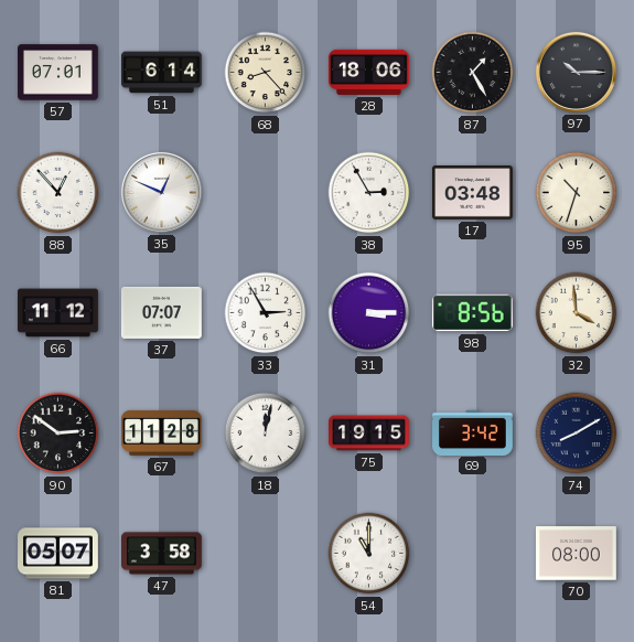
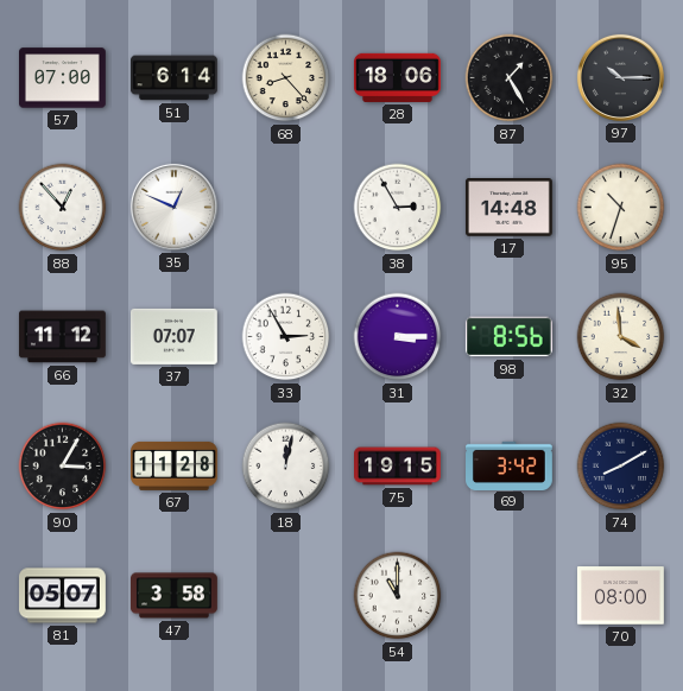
57: 07:01 -> 07:00
17: 03:48 -> 14:48
90: 2:51 -> 3:05
